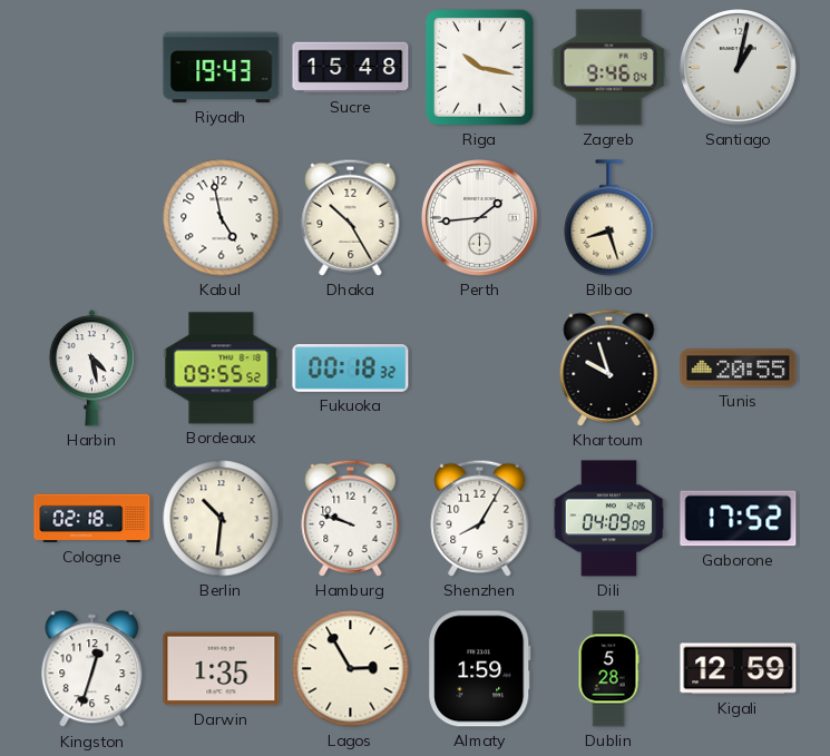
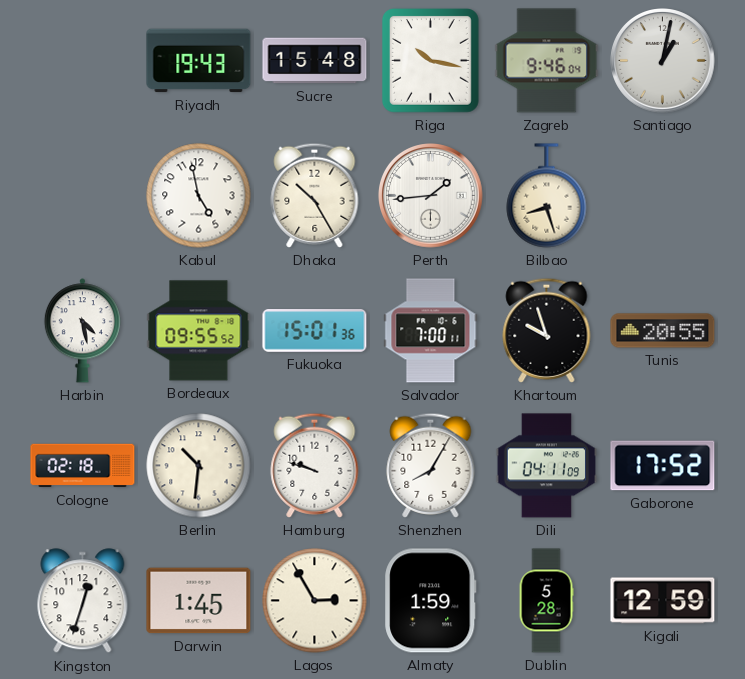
Fukuoka: 00:18 -> 15:01
Salvador: none -> 7:00
Dili: 04:09 -> 04:11
Darwin: 1:35 -> 1:45
